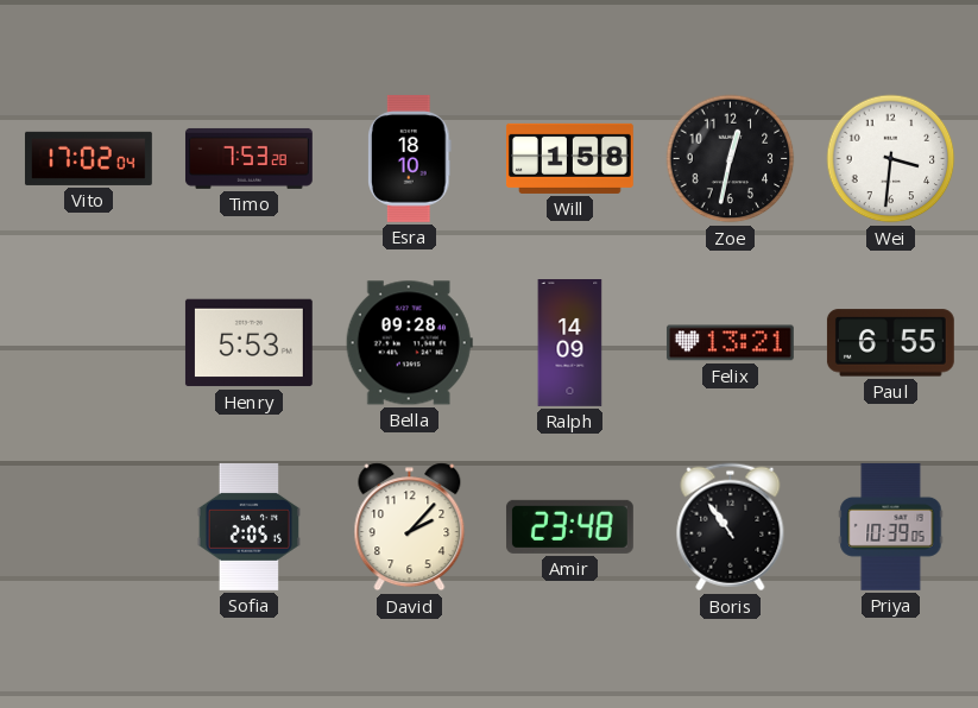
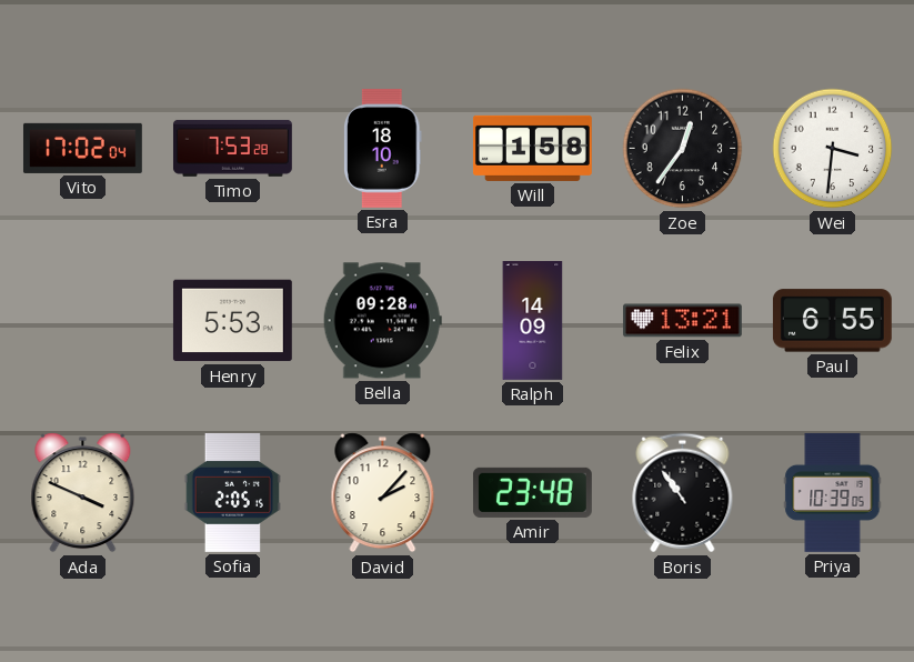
Zoe: 12:32 -> 12:36
Ada: none -> 3:49
